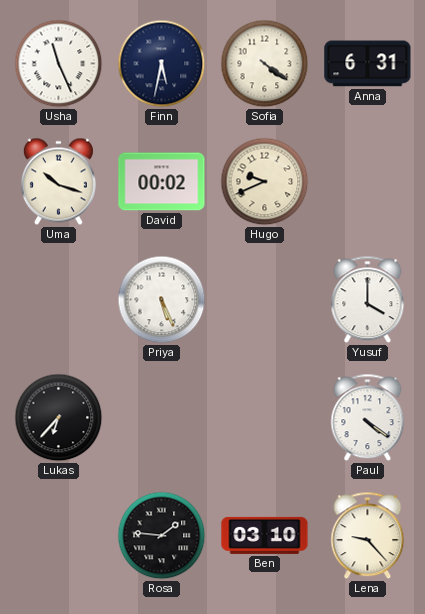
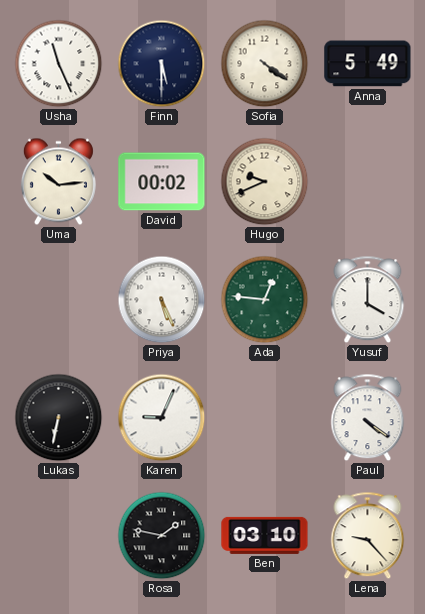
Finn: 5:32 -> 5:30
Anna: 6:31 -> 5:49
Uma: 10:18 -> 10:14
Ada: none -> 12:46
Lukas: 6:37 -> 6:32
Karen: none -> 9:04
Rosa: 1:46 -> 1:47
